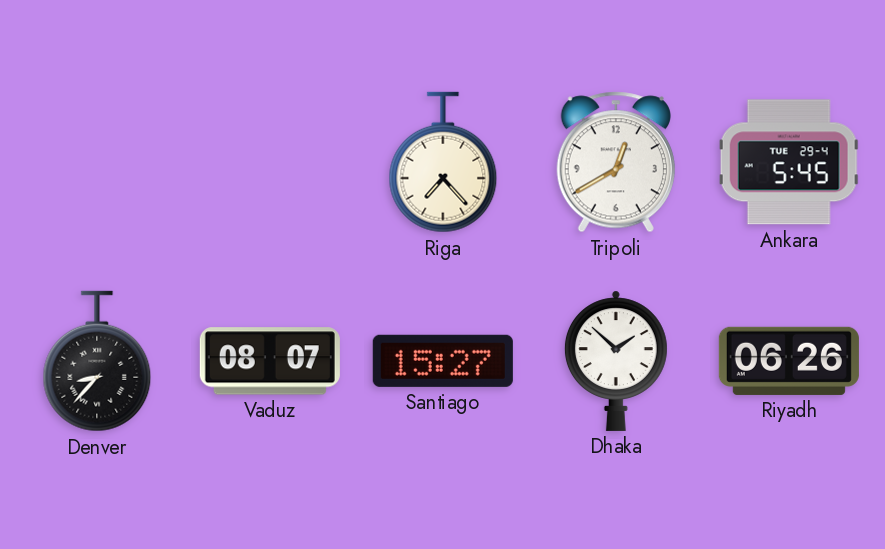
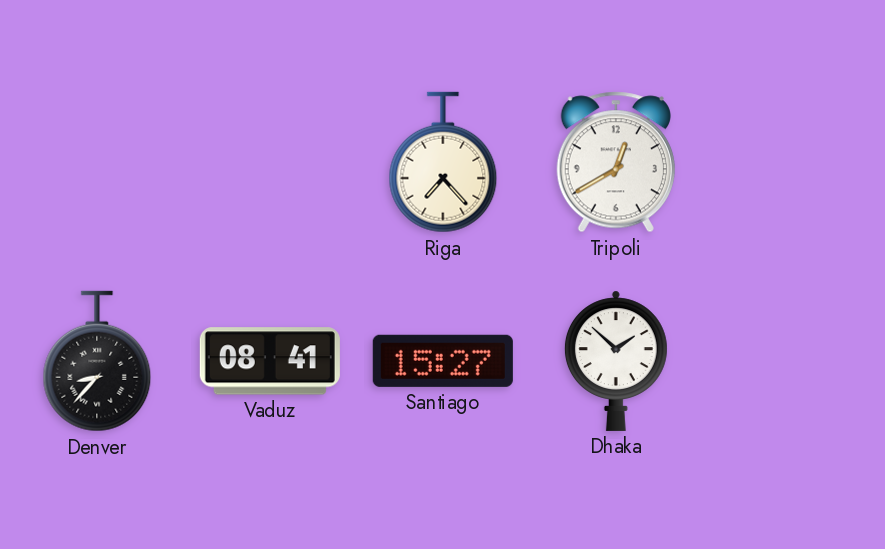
Ankara: 5:45 -> none
Vaduz: 08:07 -> 08:41
Riyadh: 06:26 -> none
